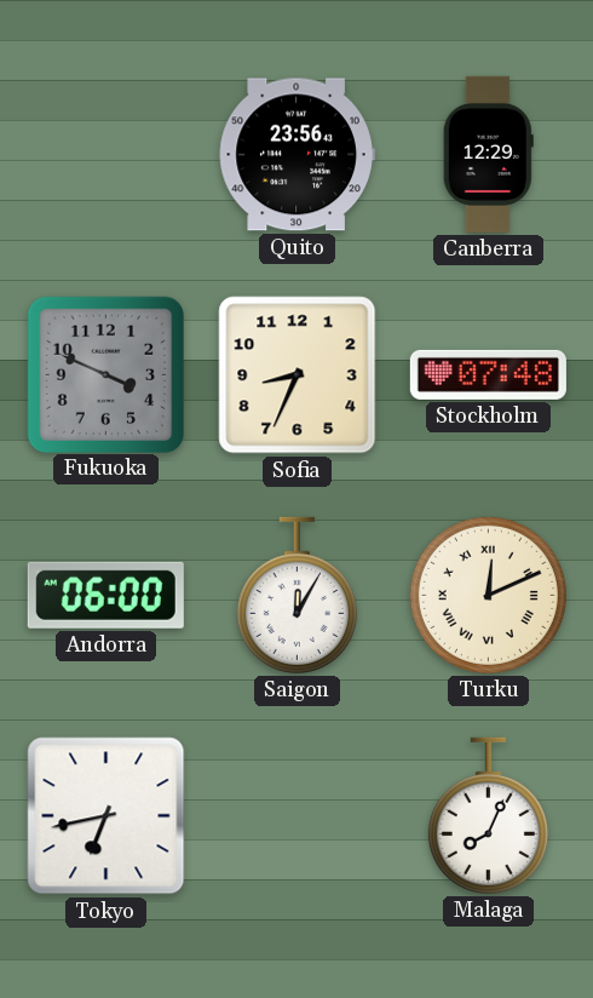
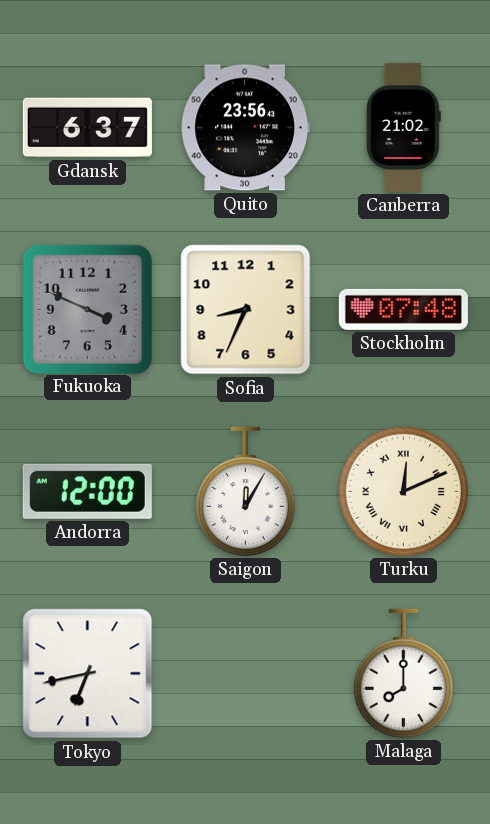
Gdansk: none -> 6:37
Canberra: 12:29 -> 21:02
Andorra: 06:00 -> 12:00
Malaga: 8:04 -> 8:00
